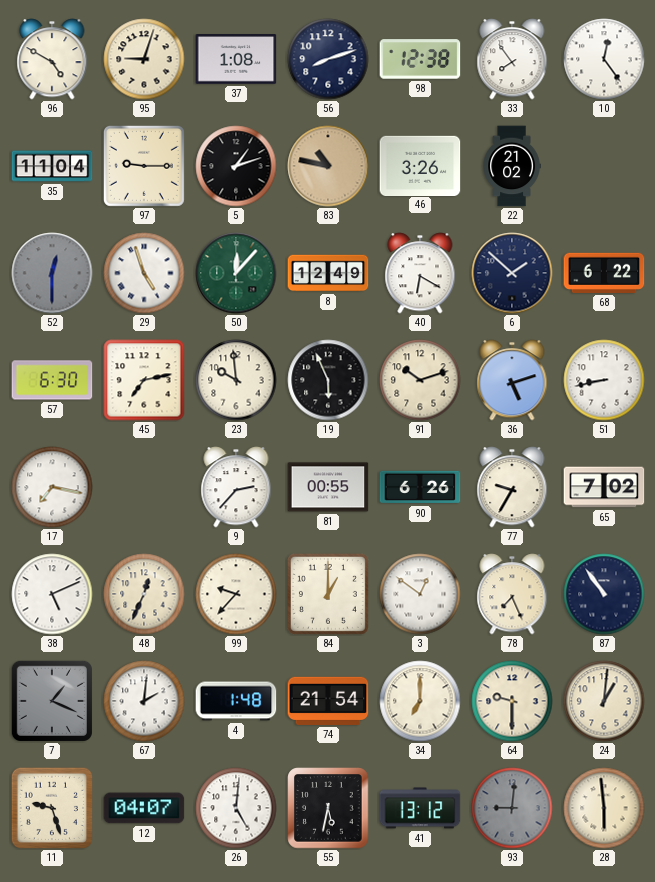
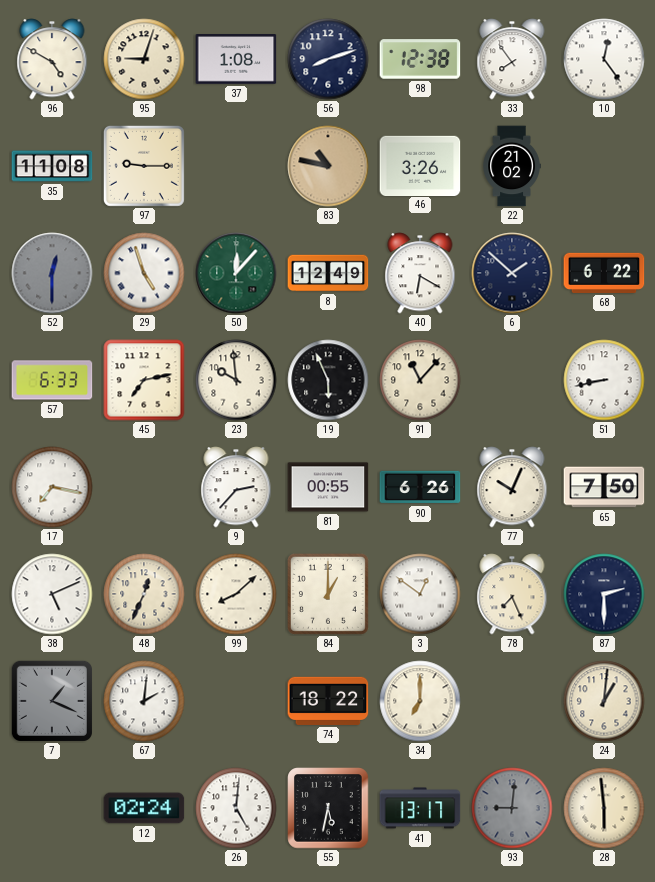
35: 11:04 -> 11:08
5: 1:12 -> none
57: 6:30 -> 6:33
91: 10:12 -> 11:07
36: 5:12 -> none
77: 9:35 -> 10:04
65: 7:02 -> 7:50
99: 9:37 -> 8:08
87: 10:54 -> 2:30
4: 1:48 -> none
74: 21:54 -> 18:22
64: 9:30 -> none
11: 9:27 -> none
12: 04:07 -> 02:24
41: 13:12 -> 13:17
